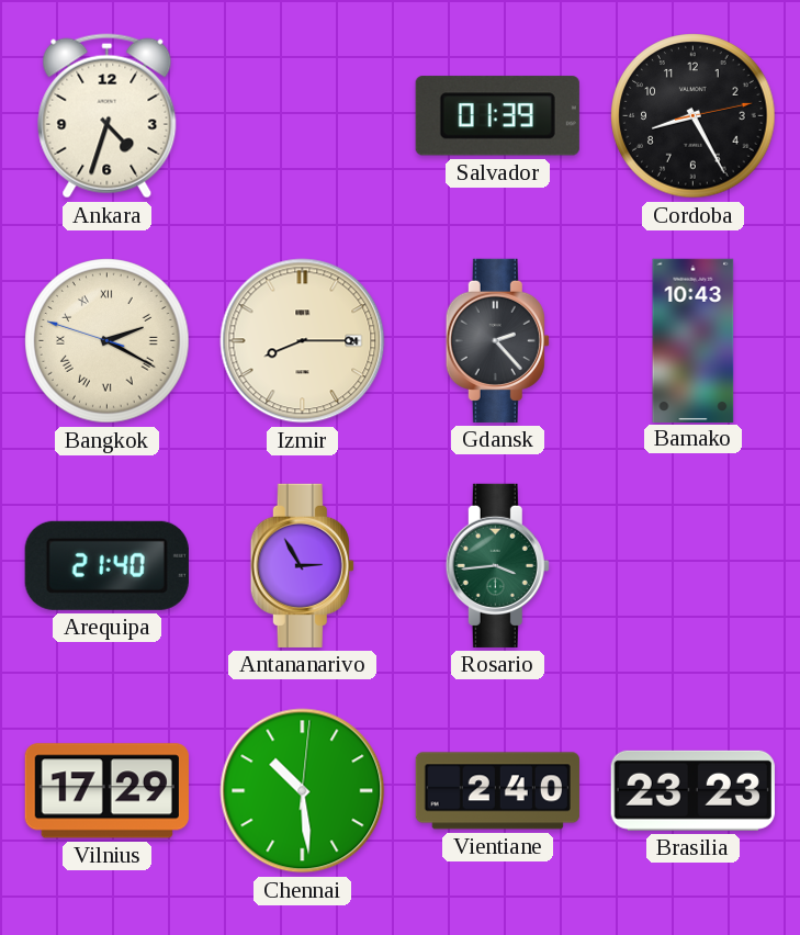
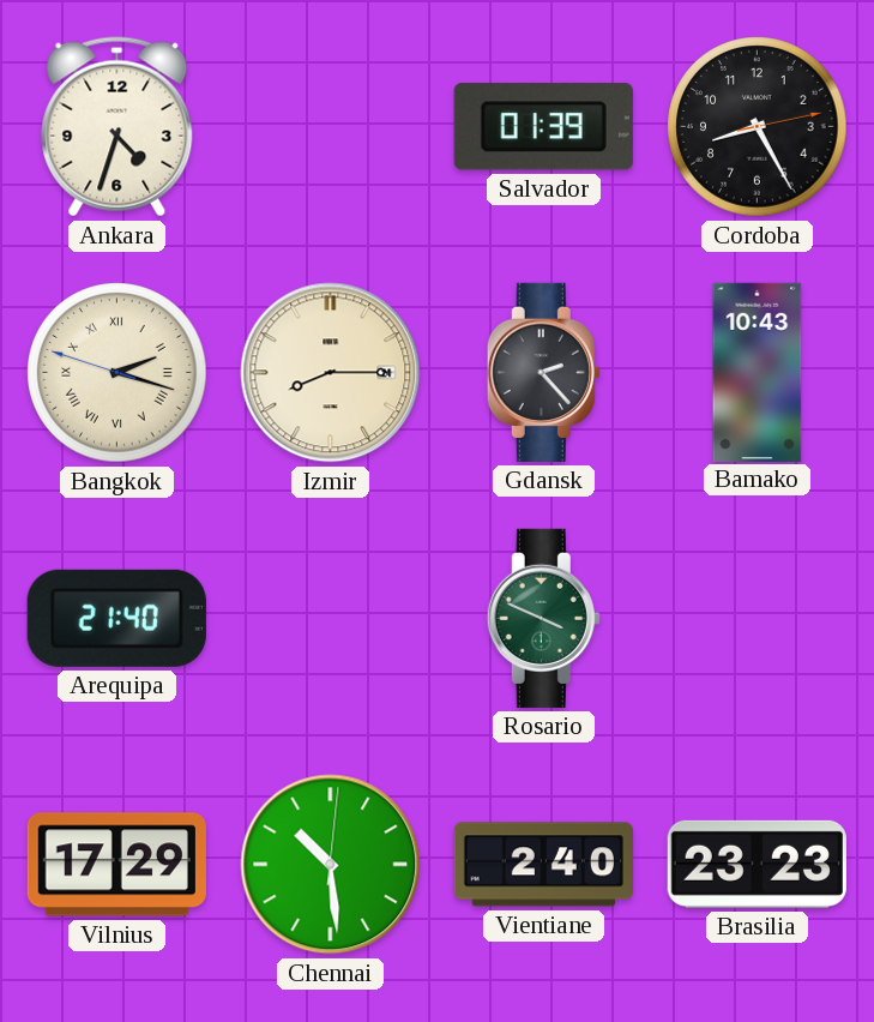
Bangkok: 2:19 -> 2:17
Antananarivo: 2:55 -> none
Rosario: 3:44 -> 3:49
